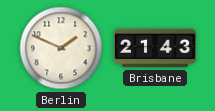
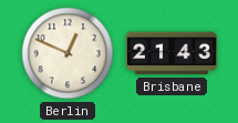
Berlin: 1:49 -> 12:49
